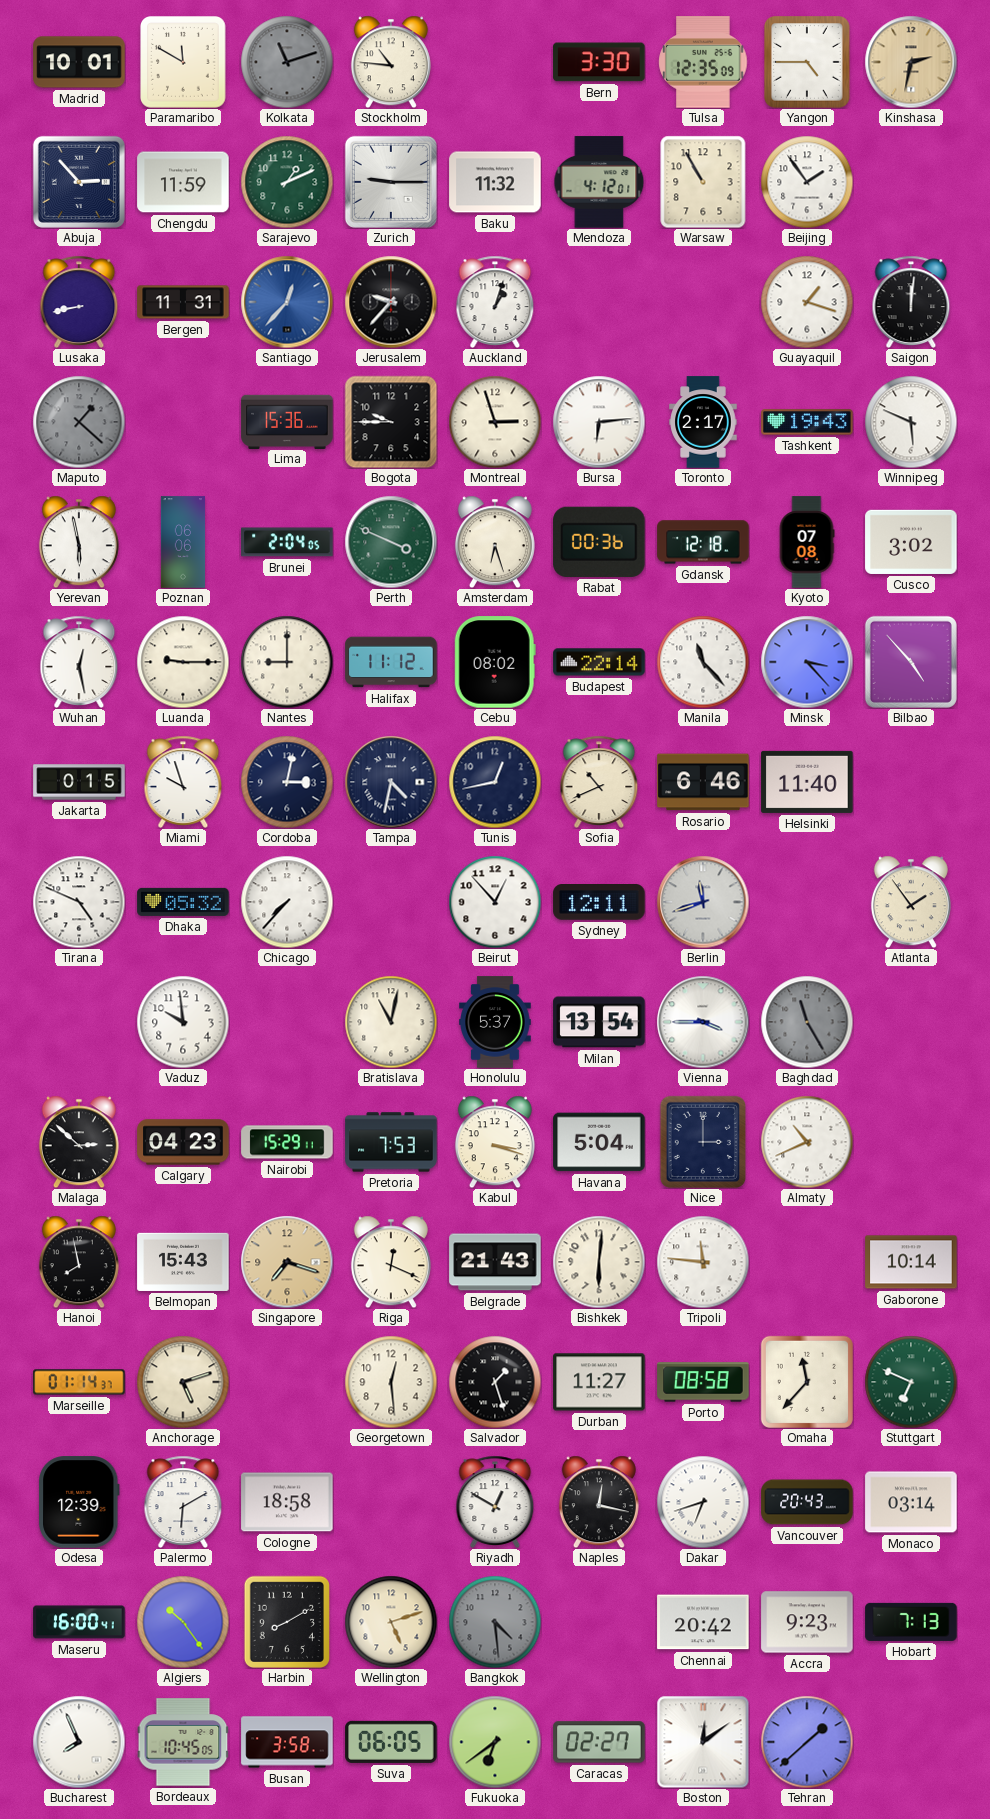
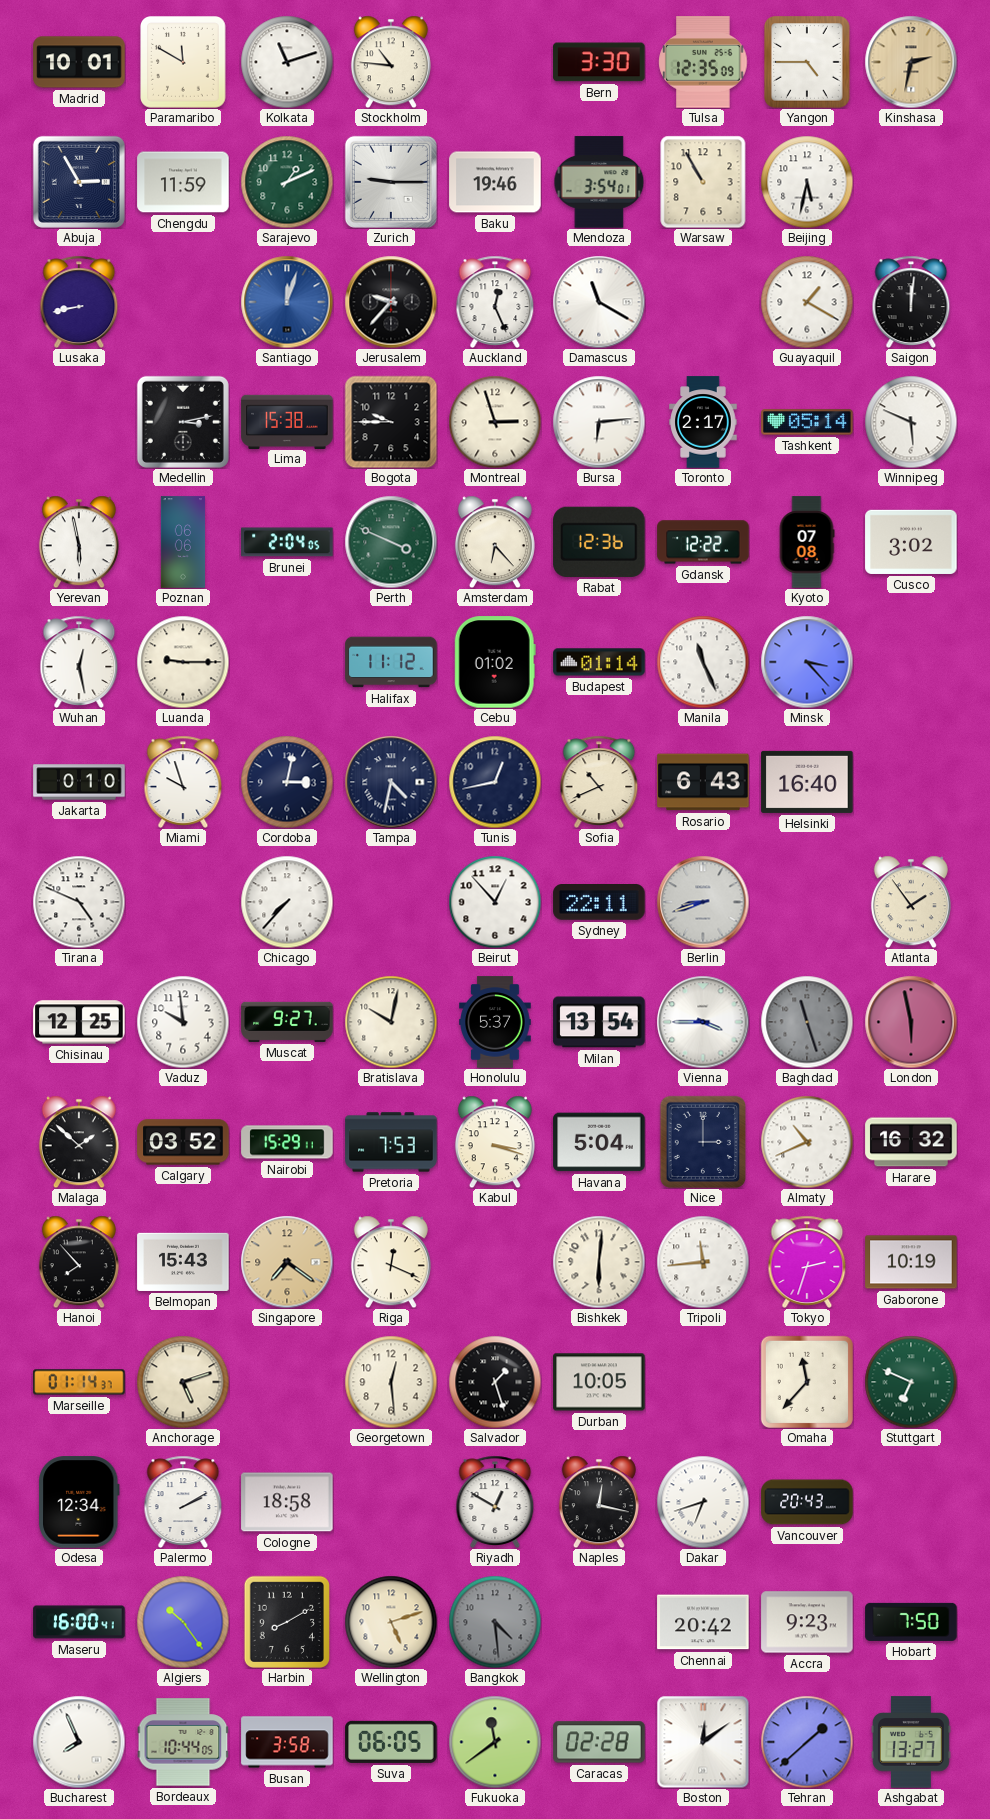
Kolkata dial: grey -> white
Abuja: 2:53 -> 2:55
Baku: 11:32 -> 19:46
Mendoza: 4:12 -> 3:54
Beijing: 1:54 -> 5:32
Bergen: 11:31 -> none
Santiago: 12:37 -> 12:03
Auckland: 1:03 -> 12:26
Damascus: none -> 11:20
Guayaquil: 1:18 -> 1:20
Maputo: 1:22 -> none
Medellin: none -> 3:13
Lima: 15:36 -> 15:38
Tashkent: 19:43 -> 05:14
Amsterdam: 6:27 -> 6:23
Rabat: 00:36 -> 12:36
Gdansk: 12:18 -> 12:22
Nantes: 9:00 -> none
Cebu: 08:02 -> 01:02
Budapest: 22:14 -> 01:14
Manila: 11:23 -> 11:26
Bilbao: 4:53 -> none
Jakarta: 0:15 -> 0:10
Rosario: 6:46 -> 6:43
Helsinki: 11:40 -> 16:40
Dhaka: 05:32 -> none
Sydney: 12:11 -> 22:11
Berlin: 11:42 -> 8:42
Chisinau: none -> 12:25
Muscat: none -> 9:27
Bratislava: 11:02 -> 10:02
Baghdad: 11:25 -> 11:27
London: none -> 5:58
Malaga: 2:52 -> 1:52
Calgary: 04:23 -> 03:52
Harare: none -> 16:32
Hanoi: 7:58 -> 7:53
Singapore: 7:18 -> 7:21
Belgrade: 21:43 -> none
Tripoli: 11:46 -> 11:44
Tokyo: none -> 2:33
Gaborone: 10:14 -> 10:19
Durban: 11:27 -> 10:05
Porto: 08:58 -> none
Odesa: 12:39 -> 12:34
Palermo: 6:10 -> 2:10
Monaco: 03:14 -> none
Hobart: 7:13 -> 7:50
Bordeaux: 10:45 -> 10:44
Fukuoka: 6:39 -> 11:39
Caracas: 02:27 -> 02:28
Ashgabat: none -> 13:27
